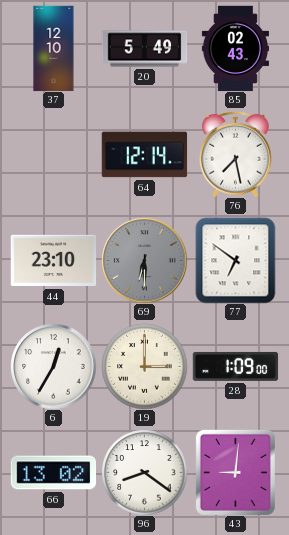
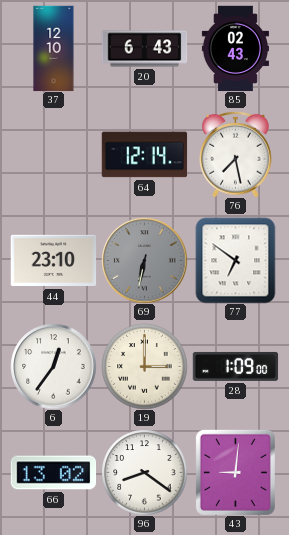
20: 5:49 -> 6:43
69: 6:30 -> 6:32
6: 12:35 -> 12:36
